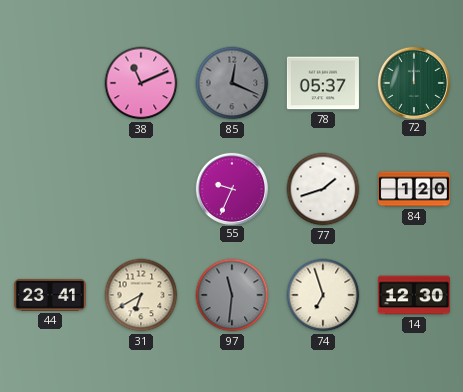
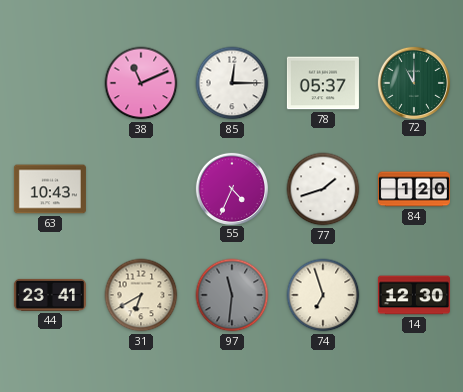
85: 12:19 -> 12:15
85 dial: grey -> white
72: 12:00 -> 11:00
63: none -> 10:43
55: 9:34 -> 4:34
